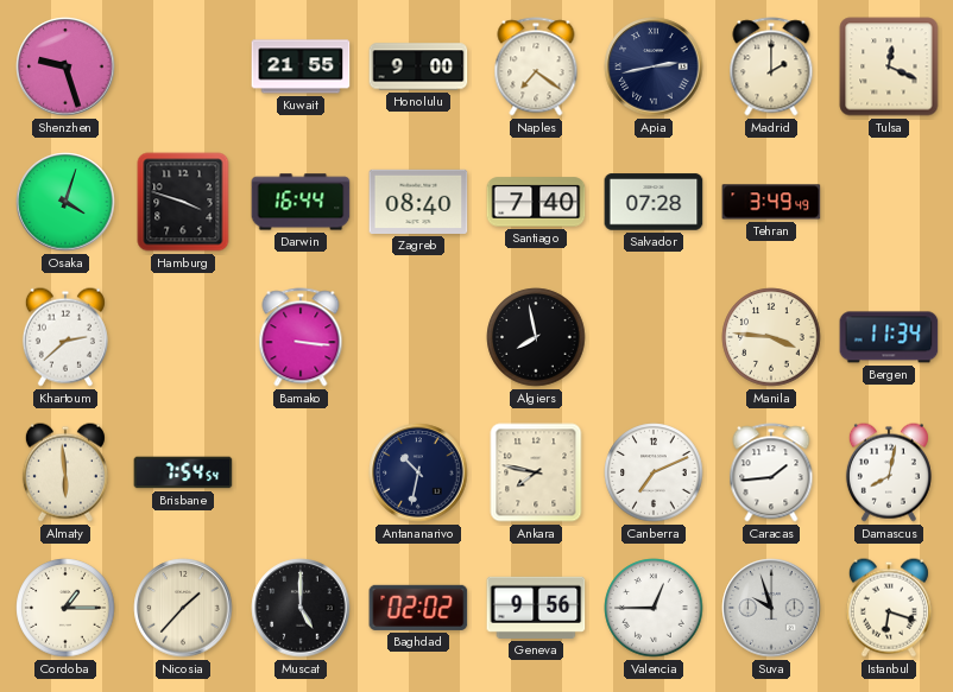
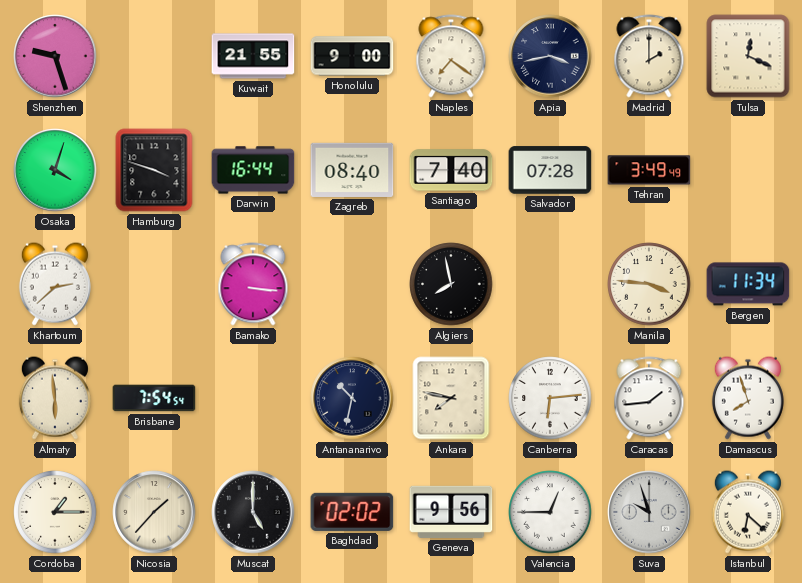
Apia: 2:43 -> 3:43
Canberra: 7:11 -> 6:14
Damascus: 8:02 -> 7:57
Istanbul: 6:18 -> 6:22
